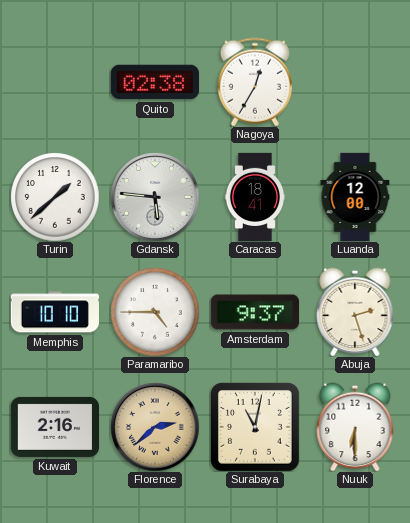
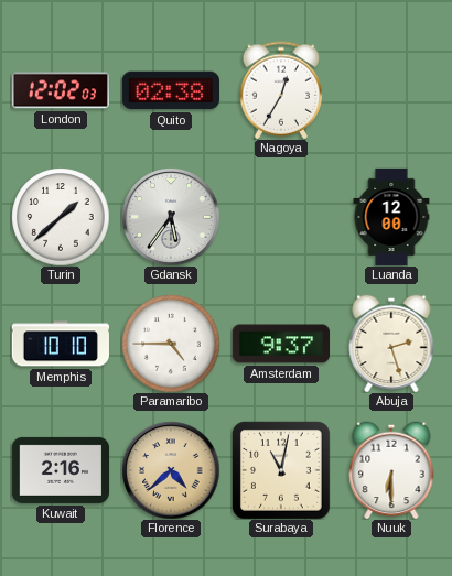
London: none -> 12:02
Gdansk: 5:46 -> 5:36
Caracas: 18:41 -> none
Florence: 2:38 -> 4:38
